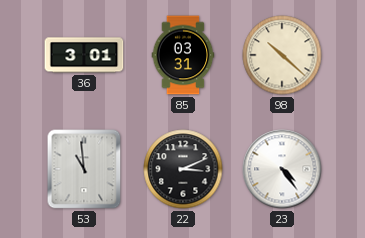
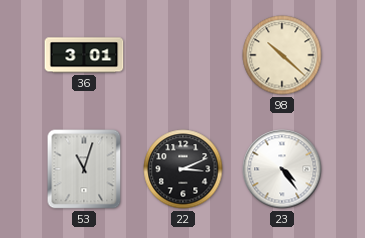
85: 03:31 -> none
53: 10:59 -> 11:03
